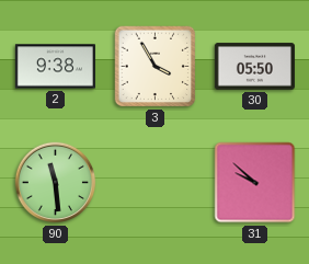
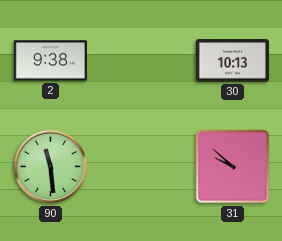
3: 3:55 -> none
30: 05:50 -> 10:13
